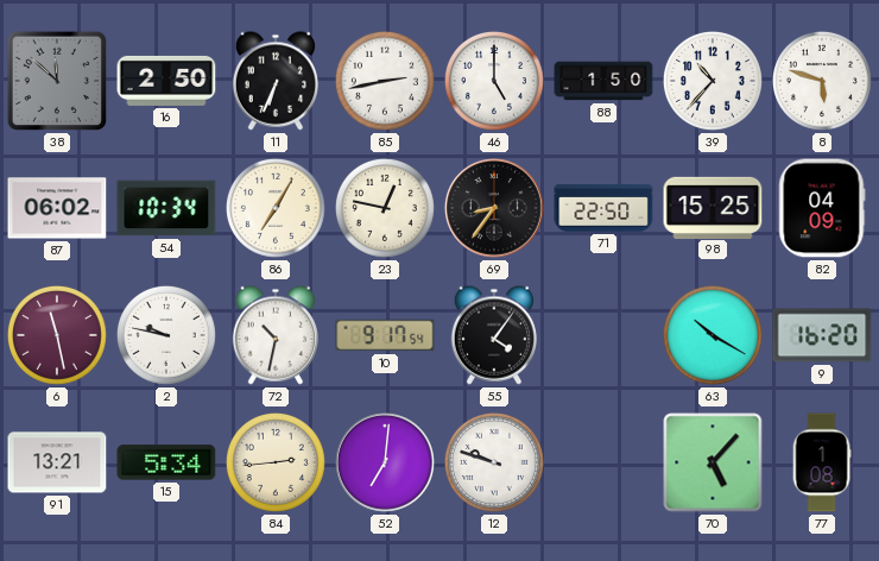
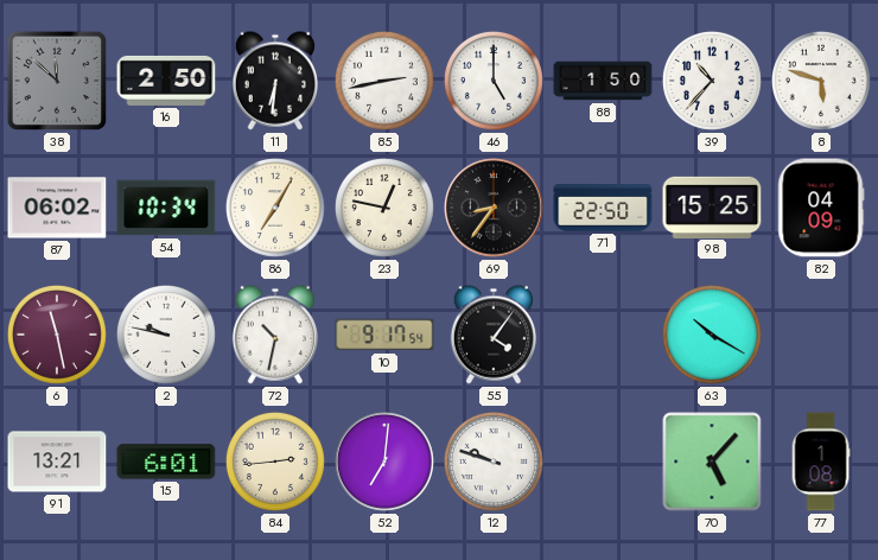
11: 6:34 -> 6:31
9: 16:20 -> none
15: 5:34 -> 6:01
